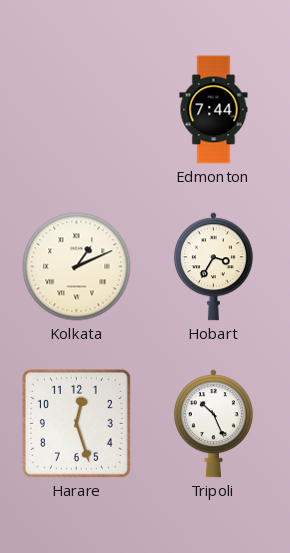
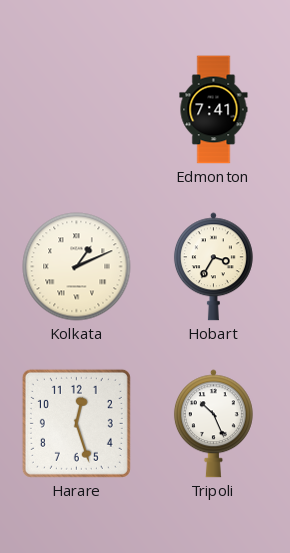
Edmonton: 7:44 -> 7:41
